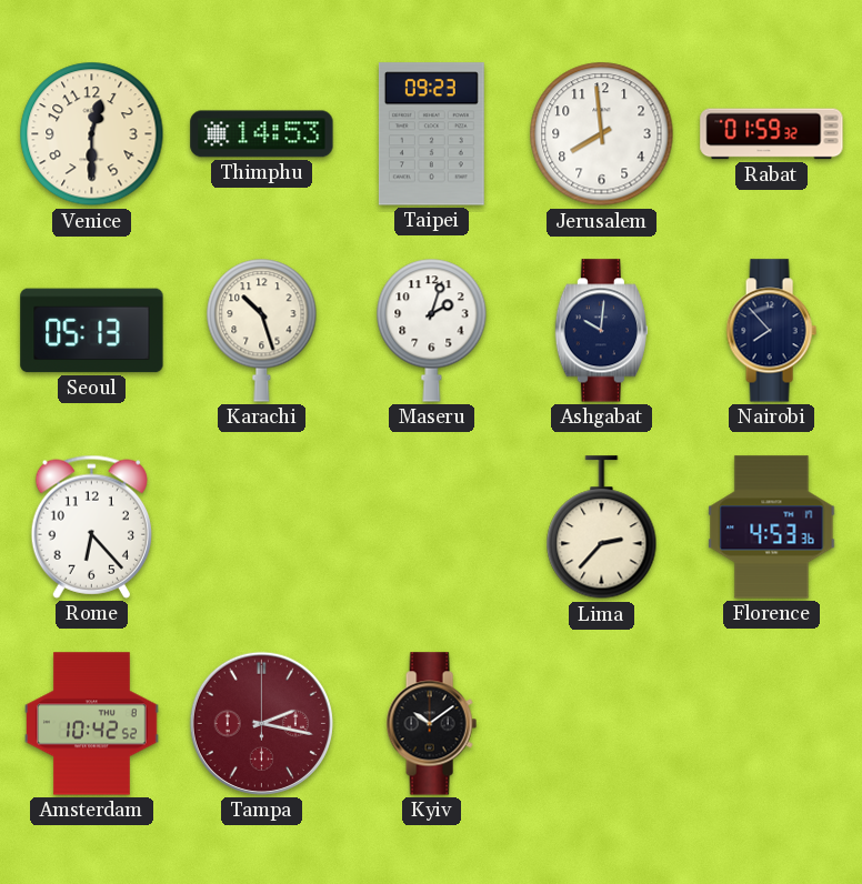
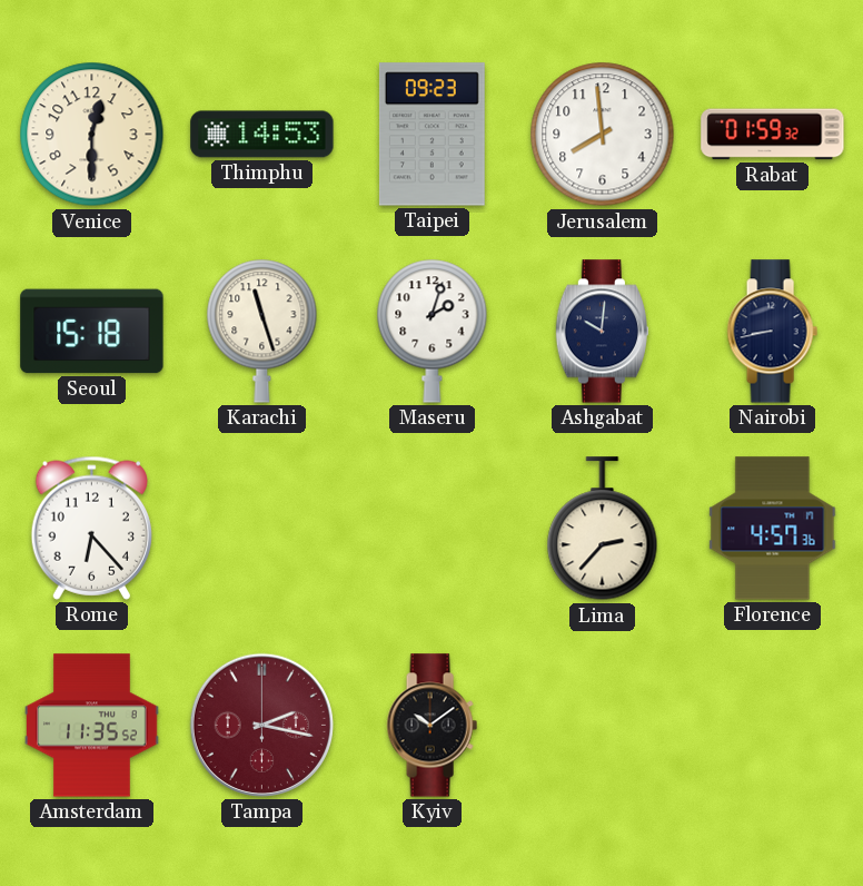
Seoul: 05:13 -> 15:18
Karachi: 10:27 -> 11:27
Nairobi: 7:53 -> 8:43
Florence: 4:53 -> 4:57
Amsterdam: 10:42 -> 11:35
